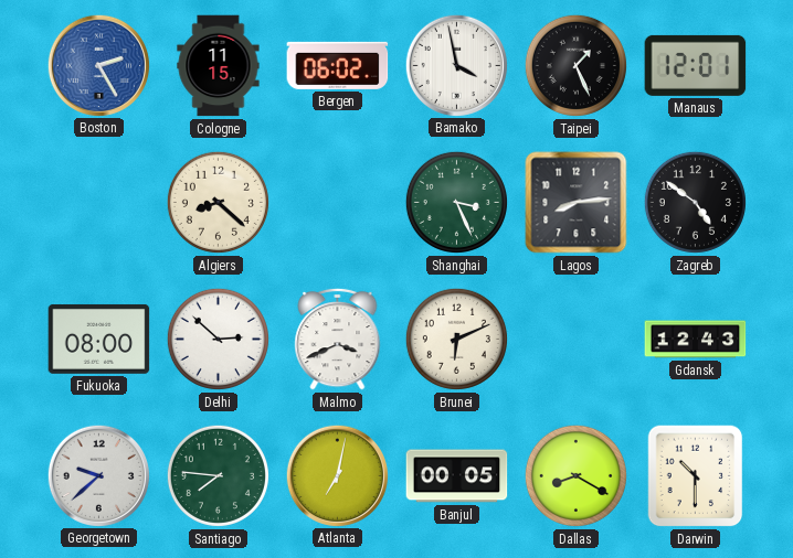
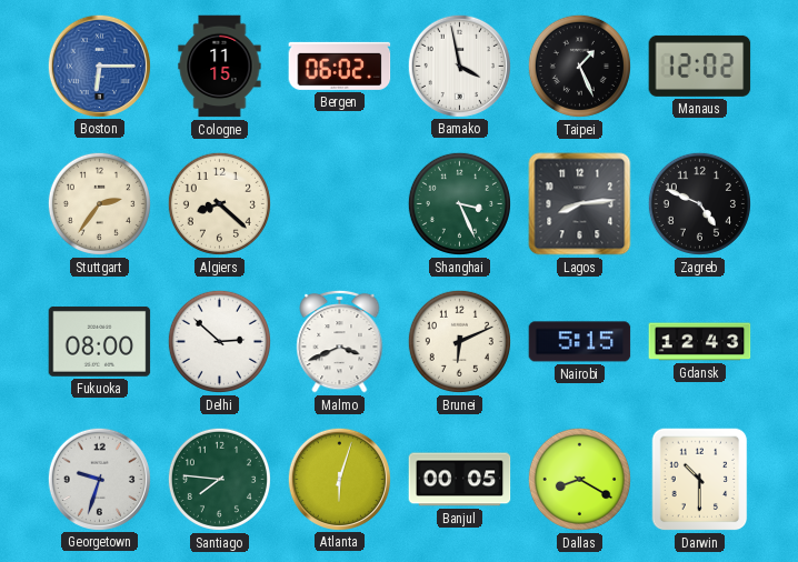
Boston: 2:25 -> 6:15
Manaus: 12:01 -> 12:02
Stuttgart: none -> 2:36
Zagreb: 4:51 -> 4:49
Nairobi: none -> 5:15
Georgetown: 9:38 -> 9:33
Atlanta: 7:02 -> 6:03
